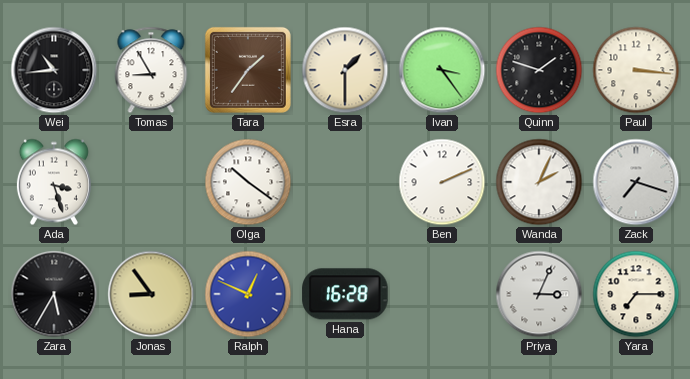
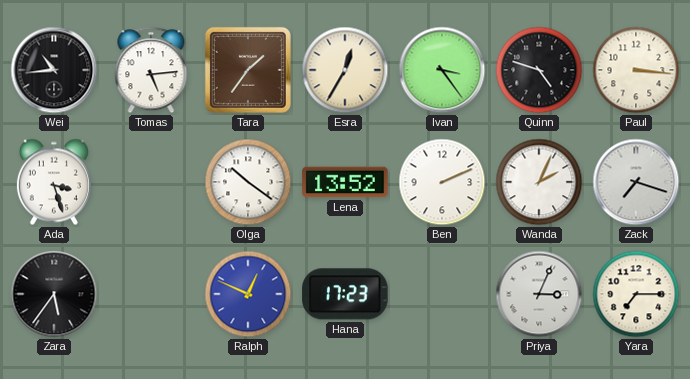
Tomas: 8:55 -> 5:14
Esra: 1:30 -> 12:35
Quinn: 1:48 -> 4:48
Lena: none -> 13:52
Zara: 5:35 -> 5:36
Jonas: 8:54 -> none
Hana: 16:28 -> 17:23
